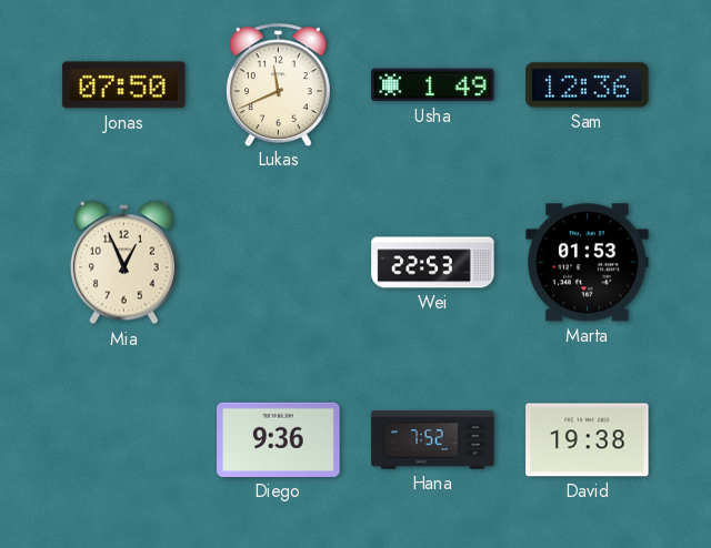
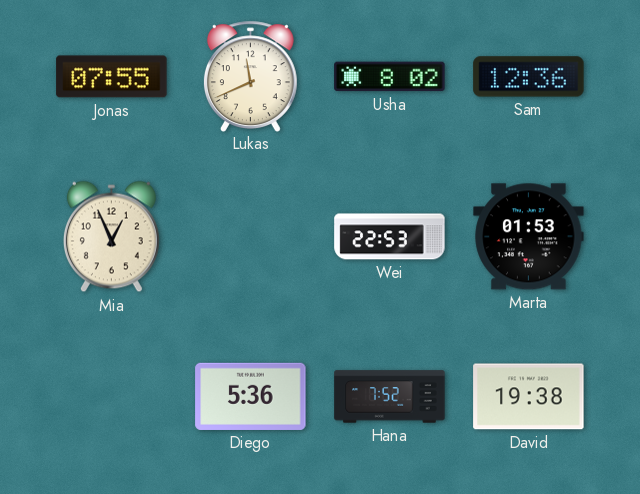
Jonas: 07:50 -> 07:55
Usha: 1:49 -> 8:02
Diego: 9:36 -> 5:36
